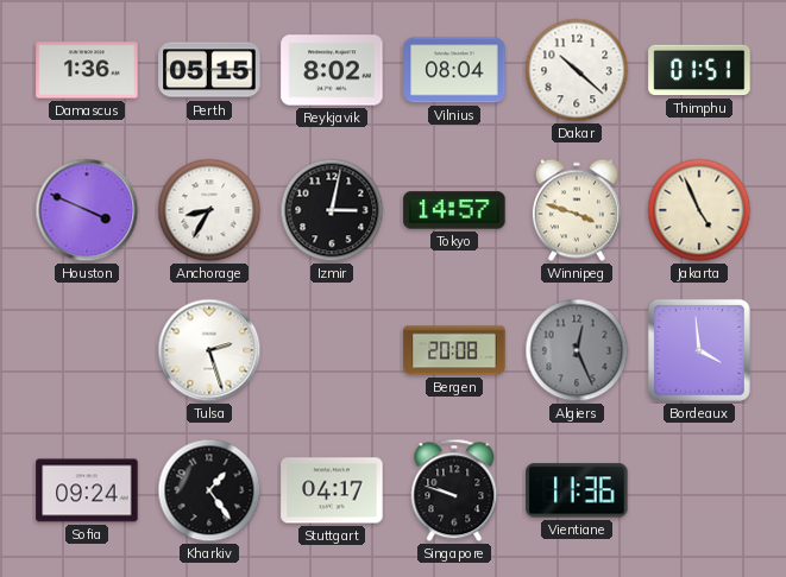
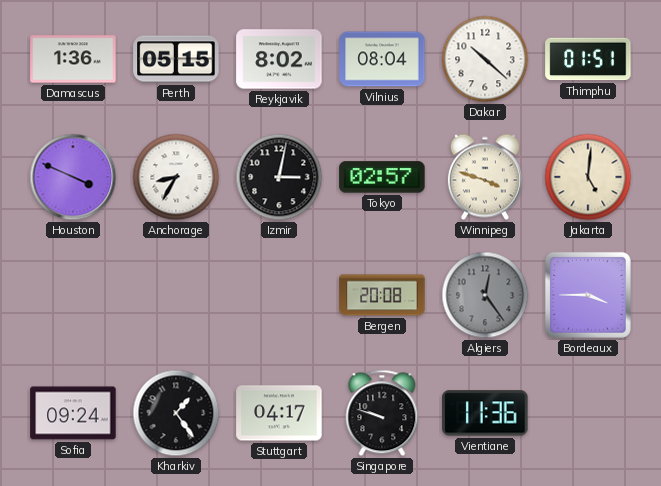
Tokyo: 14:57 -> 02:57
Jakarta: 4:56 -> 5:01
Tulsa: 2:27 -> none
Algiers: 12:26 -> 12:24
Bordeaux: 3:59 -> 3:45
